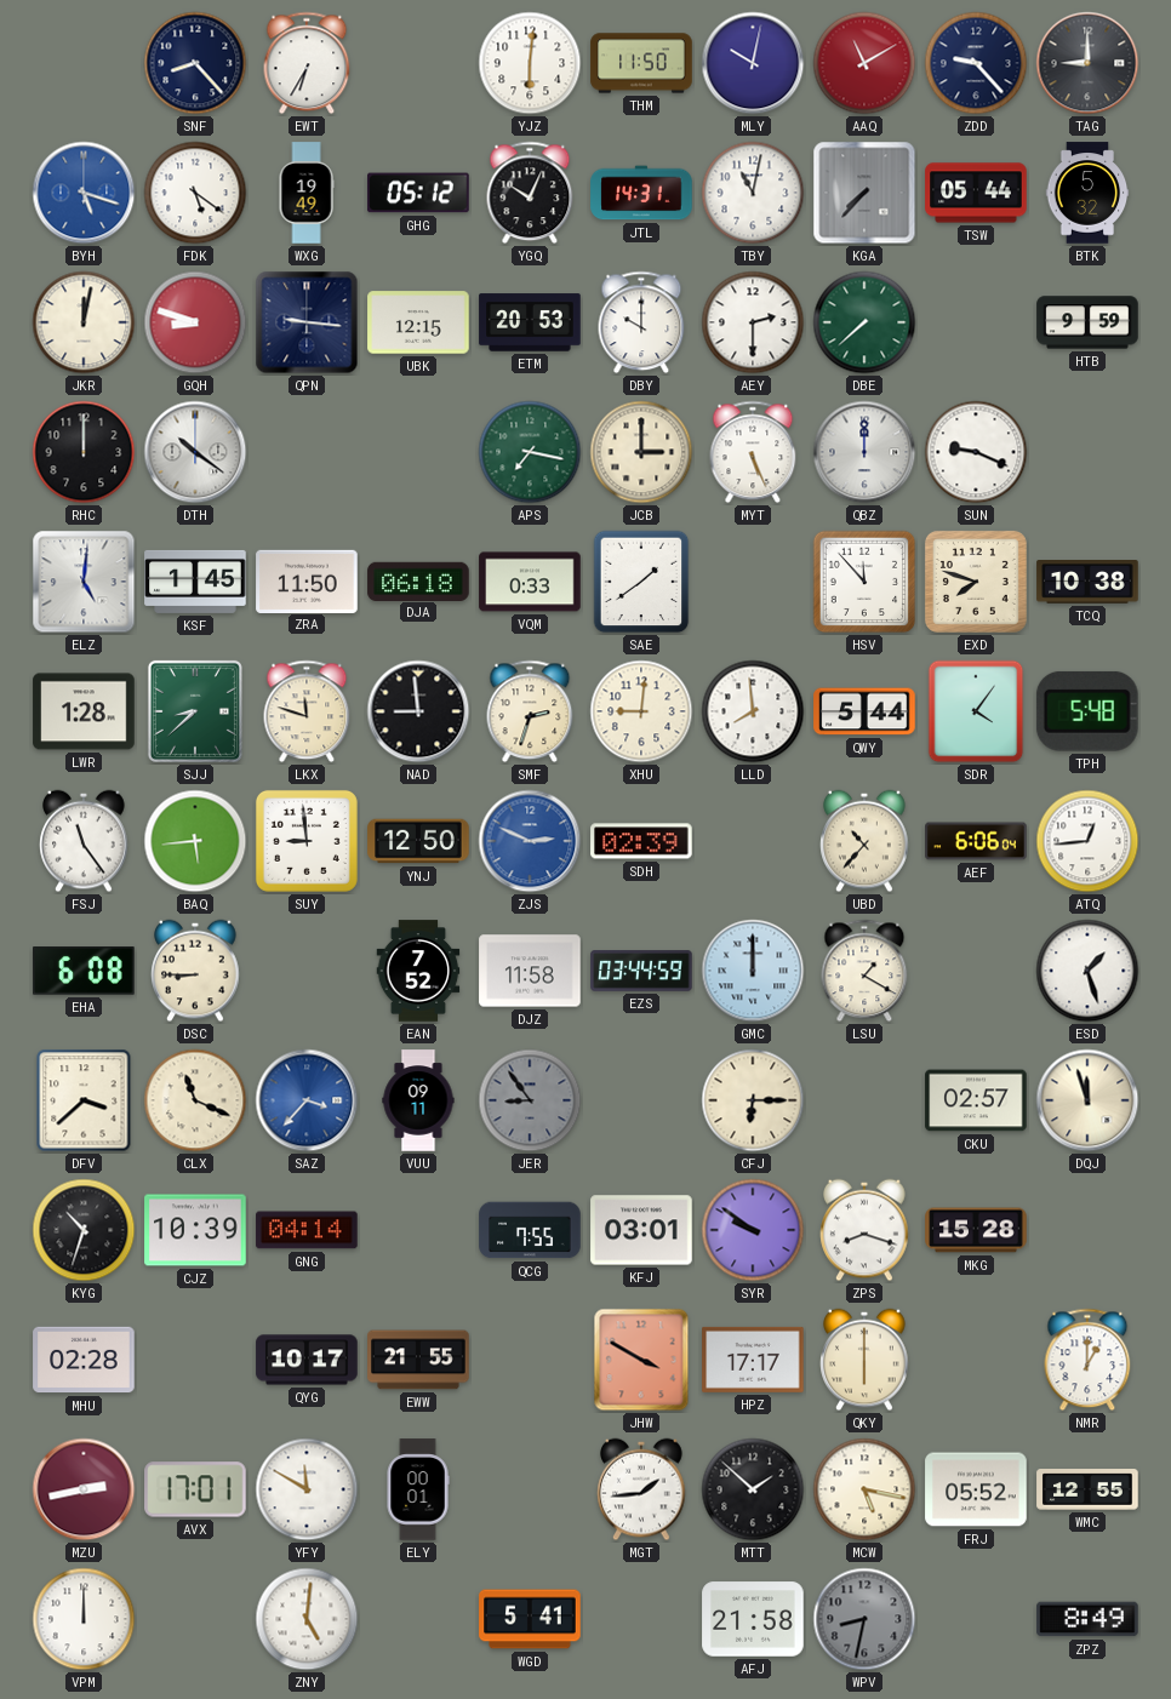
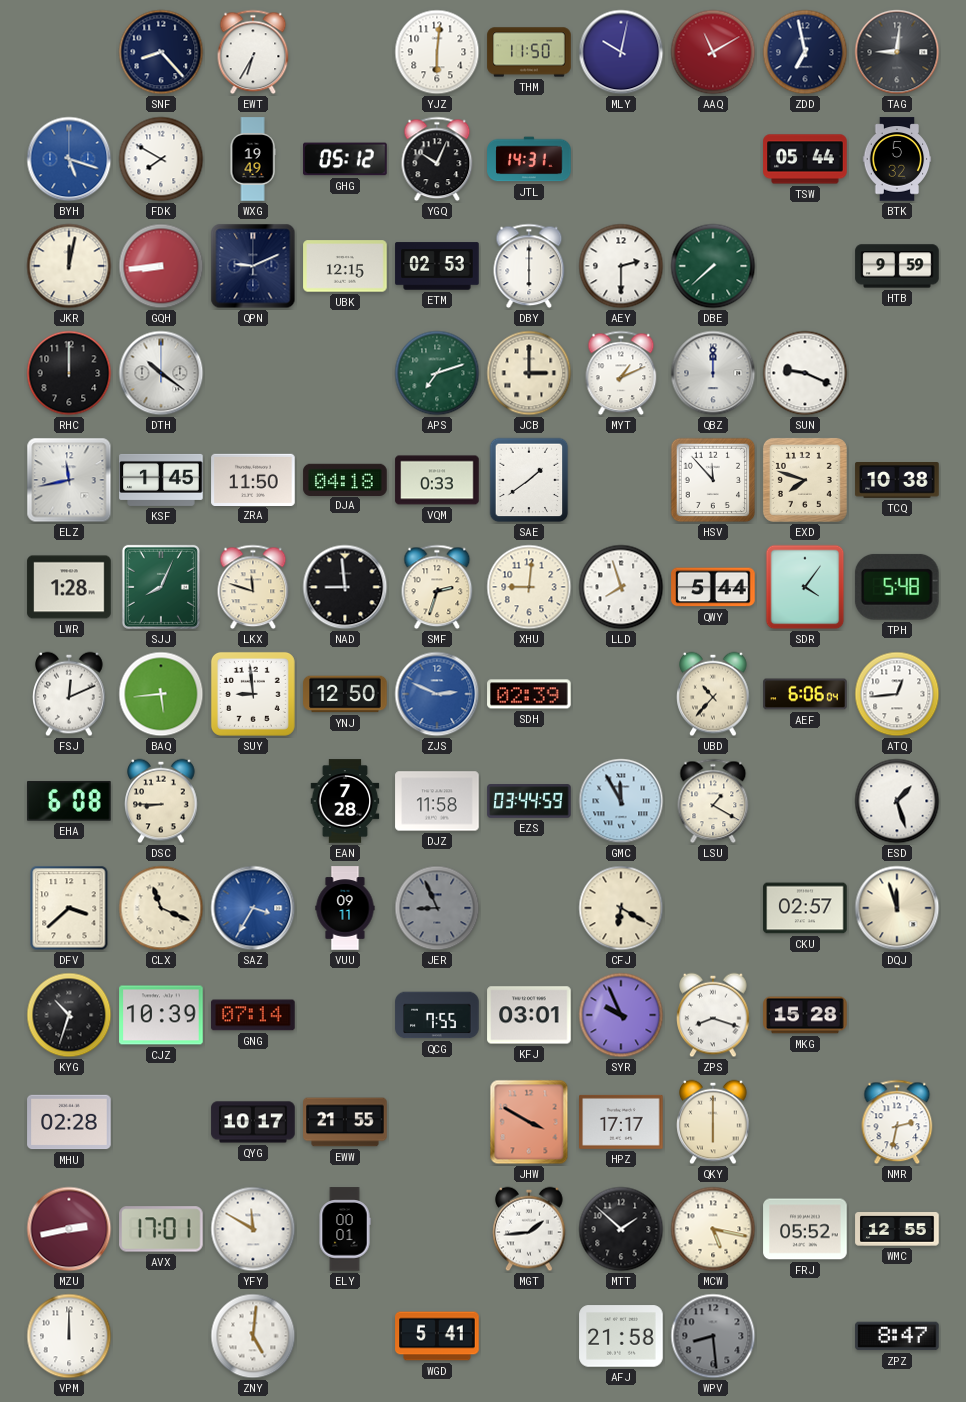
ZDD: 9:23 -> 6:58
TAG: 9:00 -> 9:01
FDK: 5:21 -> 7:50
TBY: 11:02 -> none
KGA: 7:37 -> none
GQH: 8:48 -> 8:44
QPN: 9:16 -> 9:11
ETM: 20:53 -> 02:53
DBY: 10:00 -> 6:00
APS: 7:17 -> 7:12
MYT: 5:26 -> 1:11
ELZ: 5:01 -> 11:43
DJA: 06:18 -> 04:18
SJJ: 8:38 -> 8:04
LLD: 7:59 -> 7:57
FSJ: 11:24 -> 12:11
EAN: 7:52 -> 7:28
GMC: 12:00 -> 11:55
SAZ: 3:37 -> 3:35
JER: 8:54 -> 8:56
CFJ: 6:15 -> 6:20
GNG: 04:14 -> 07:14
SYR: 9:51 -> 9:56
NMR: 1:00 -> 2:32
WPV: 8:32 -> 8:29
ZPZ: 8:49 -> 8:47
